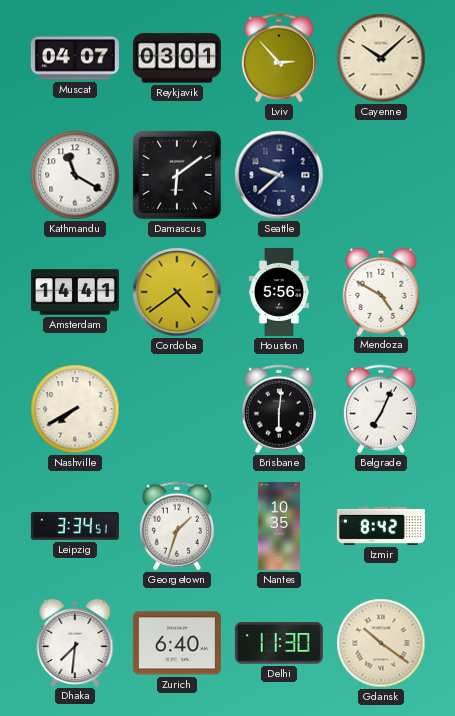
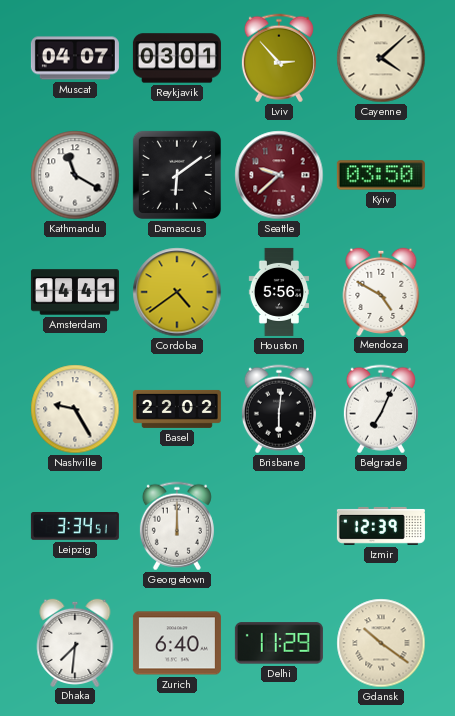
Cayenne: 10:08 -> 4:08
Seattle dial: navy -> burgundy
Kyiv: none -> 03:50
Nashville: 7:40 -> 9:25
Basel: none -> 22:02
Georgetown: 1:33 -> 12:00
Nantes: 10:35 -> none
Izmir: 8:42 -> 12:39
Delhi: 11:30 -> 11:29
